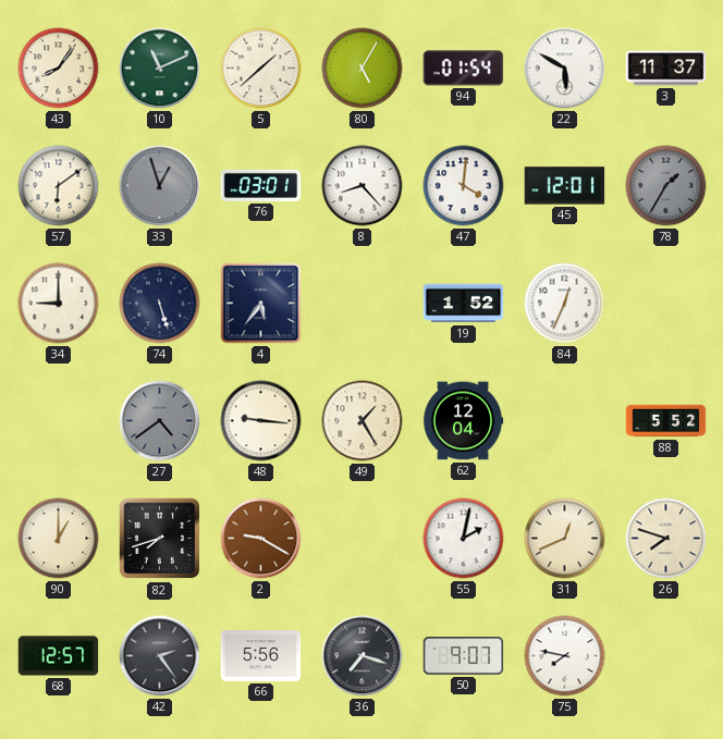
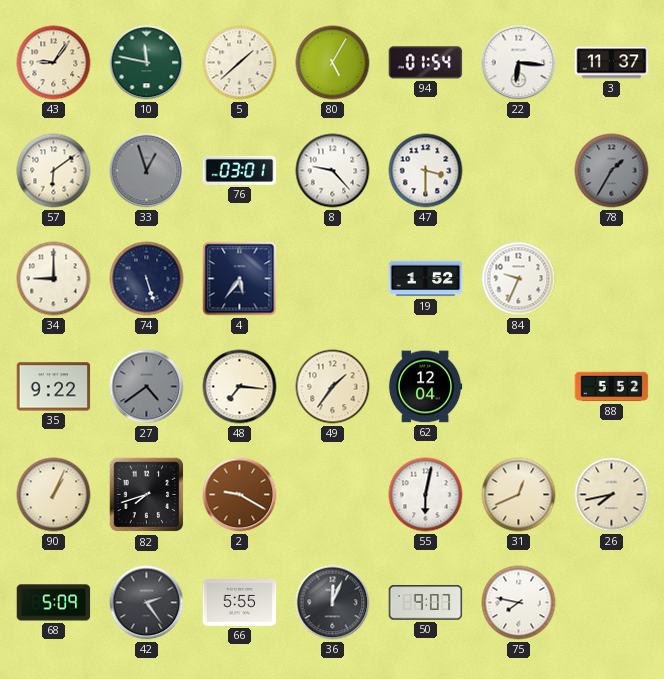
43: 8:06 -> 9:06
10: 11:11 -> 11:47
22: 5:50 -> 6:16
8: 8:23 -> 9:23
47: 4:01 -> 3:30
45: 12:01 -> none
84: 12:34 -> 9:34
35: none -> 9:22
48: 9:16 -> 7:16
49: 1:25 -> 1:36
90: 1:00 -> 1:04
55: 2:02 -> 6:02
26: 7:48 -> 7:43
68: 12:57 -> 5:09
66: 5:56 -> 5:55
36: 7:18 -> 12:04
